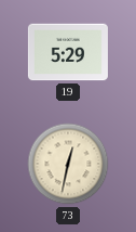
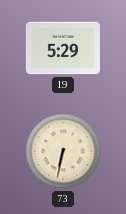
73: 12:32 -> 6:32
